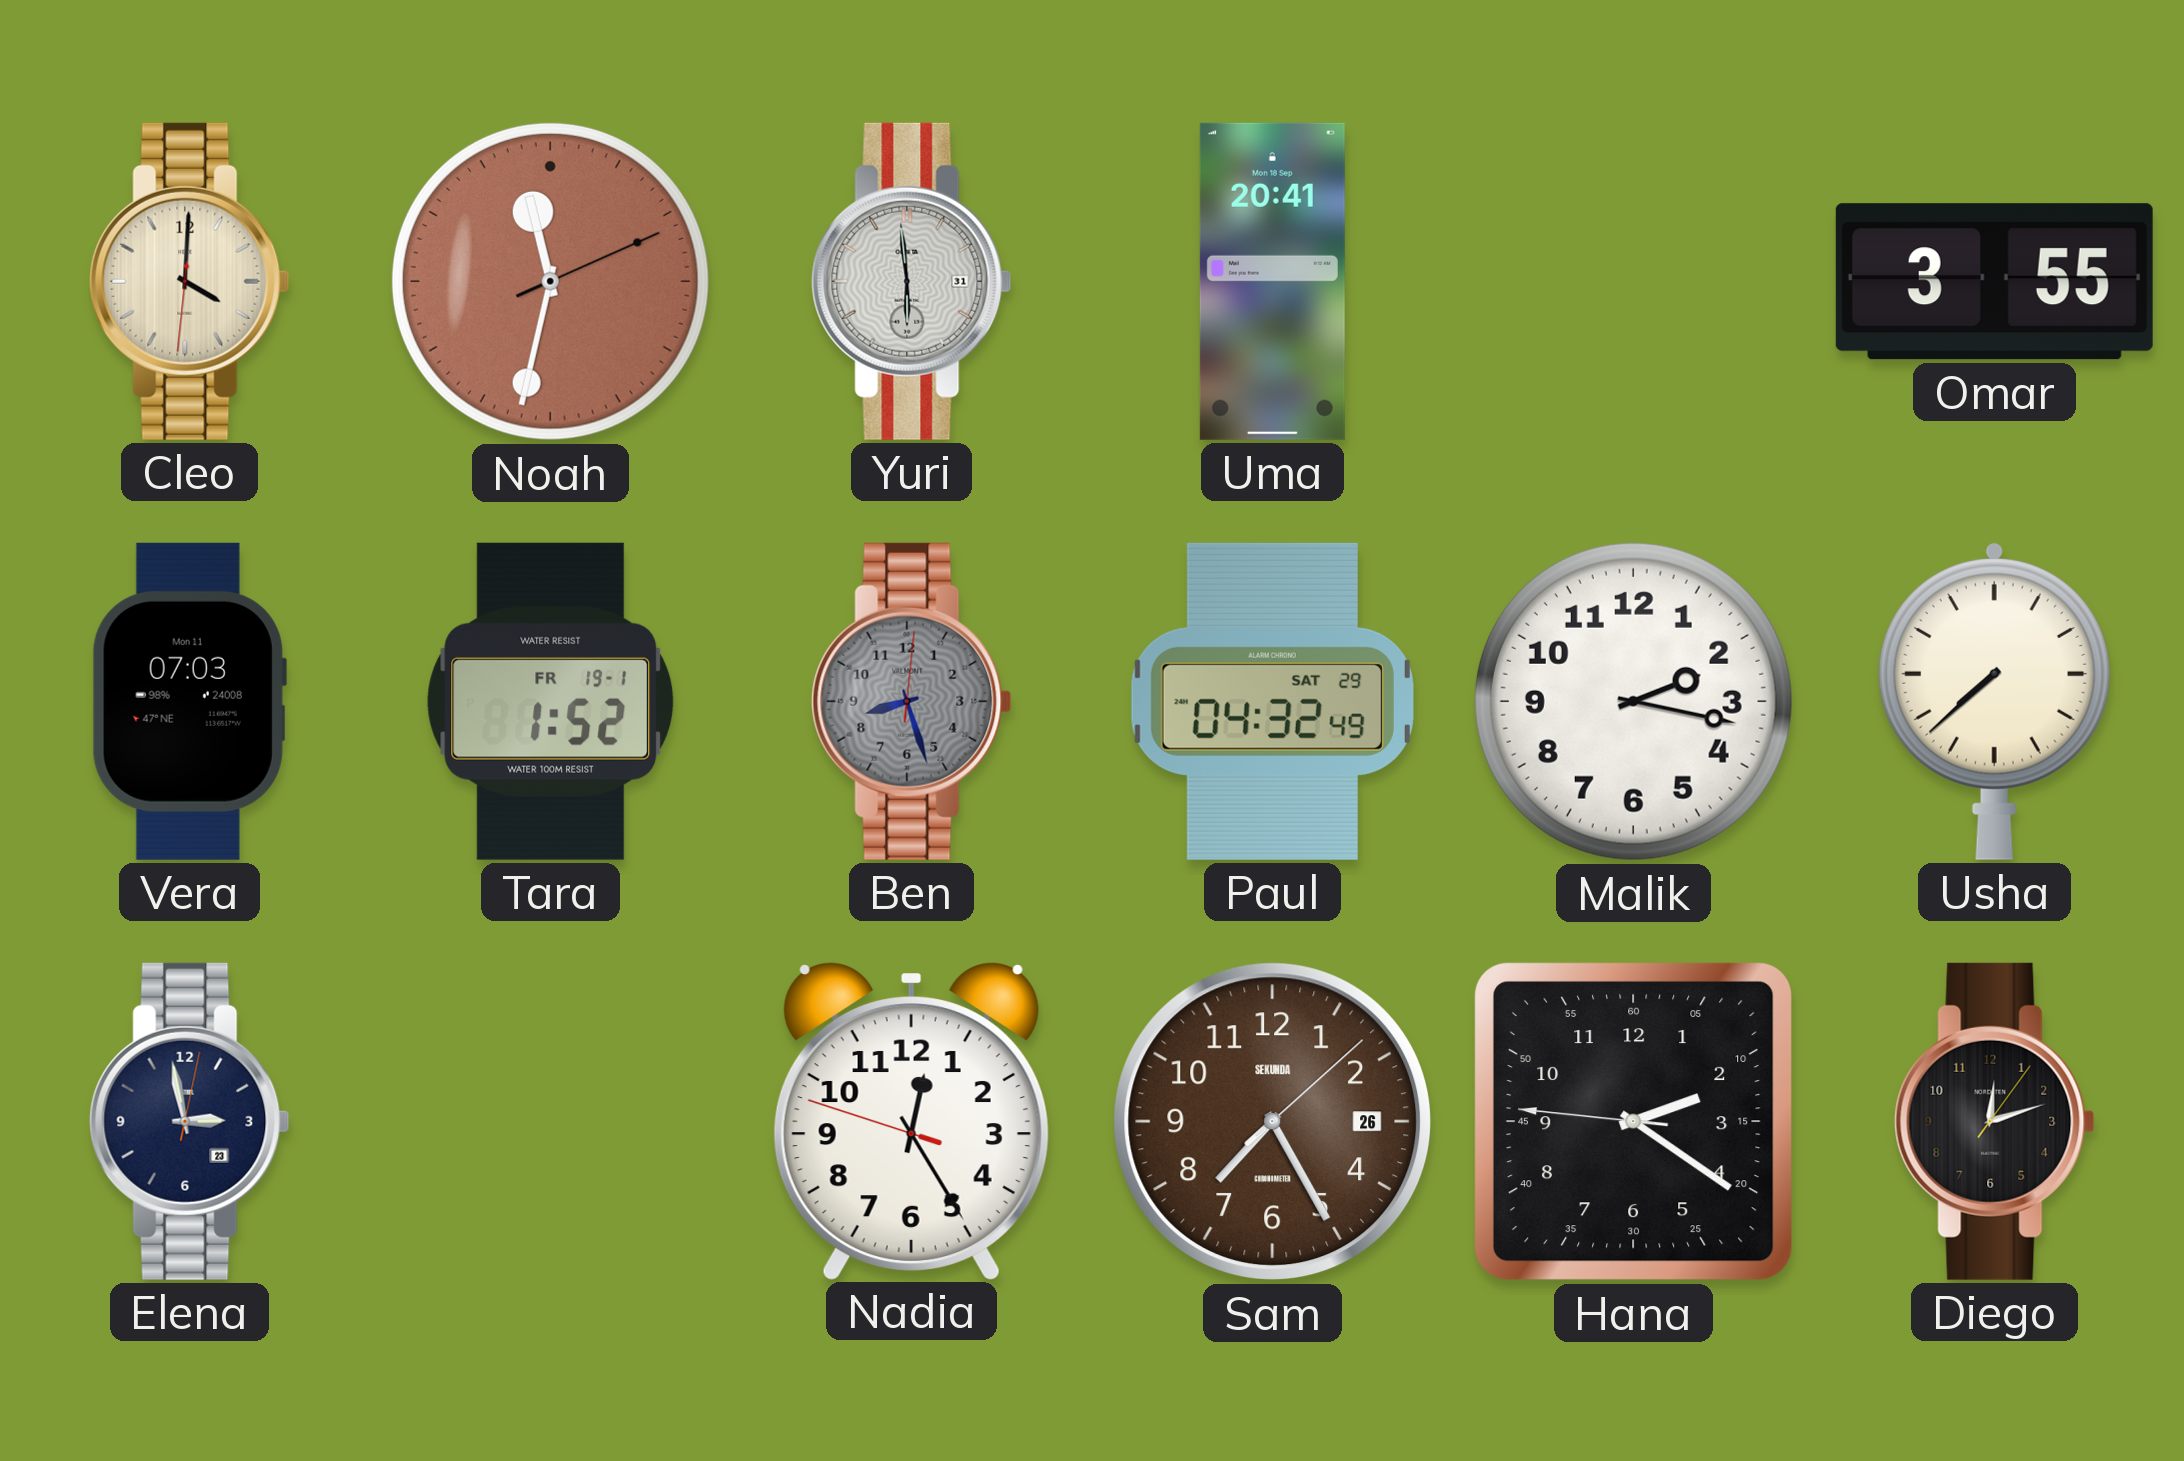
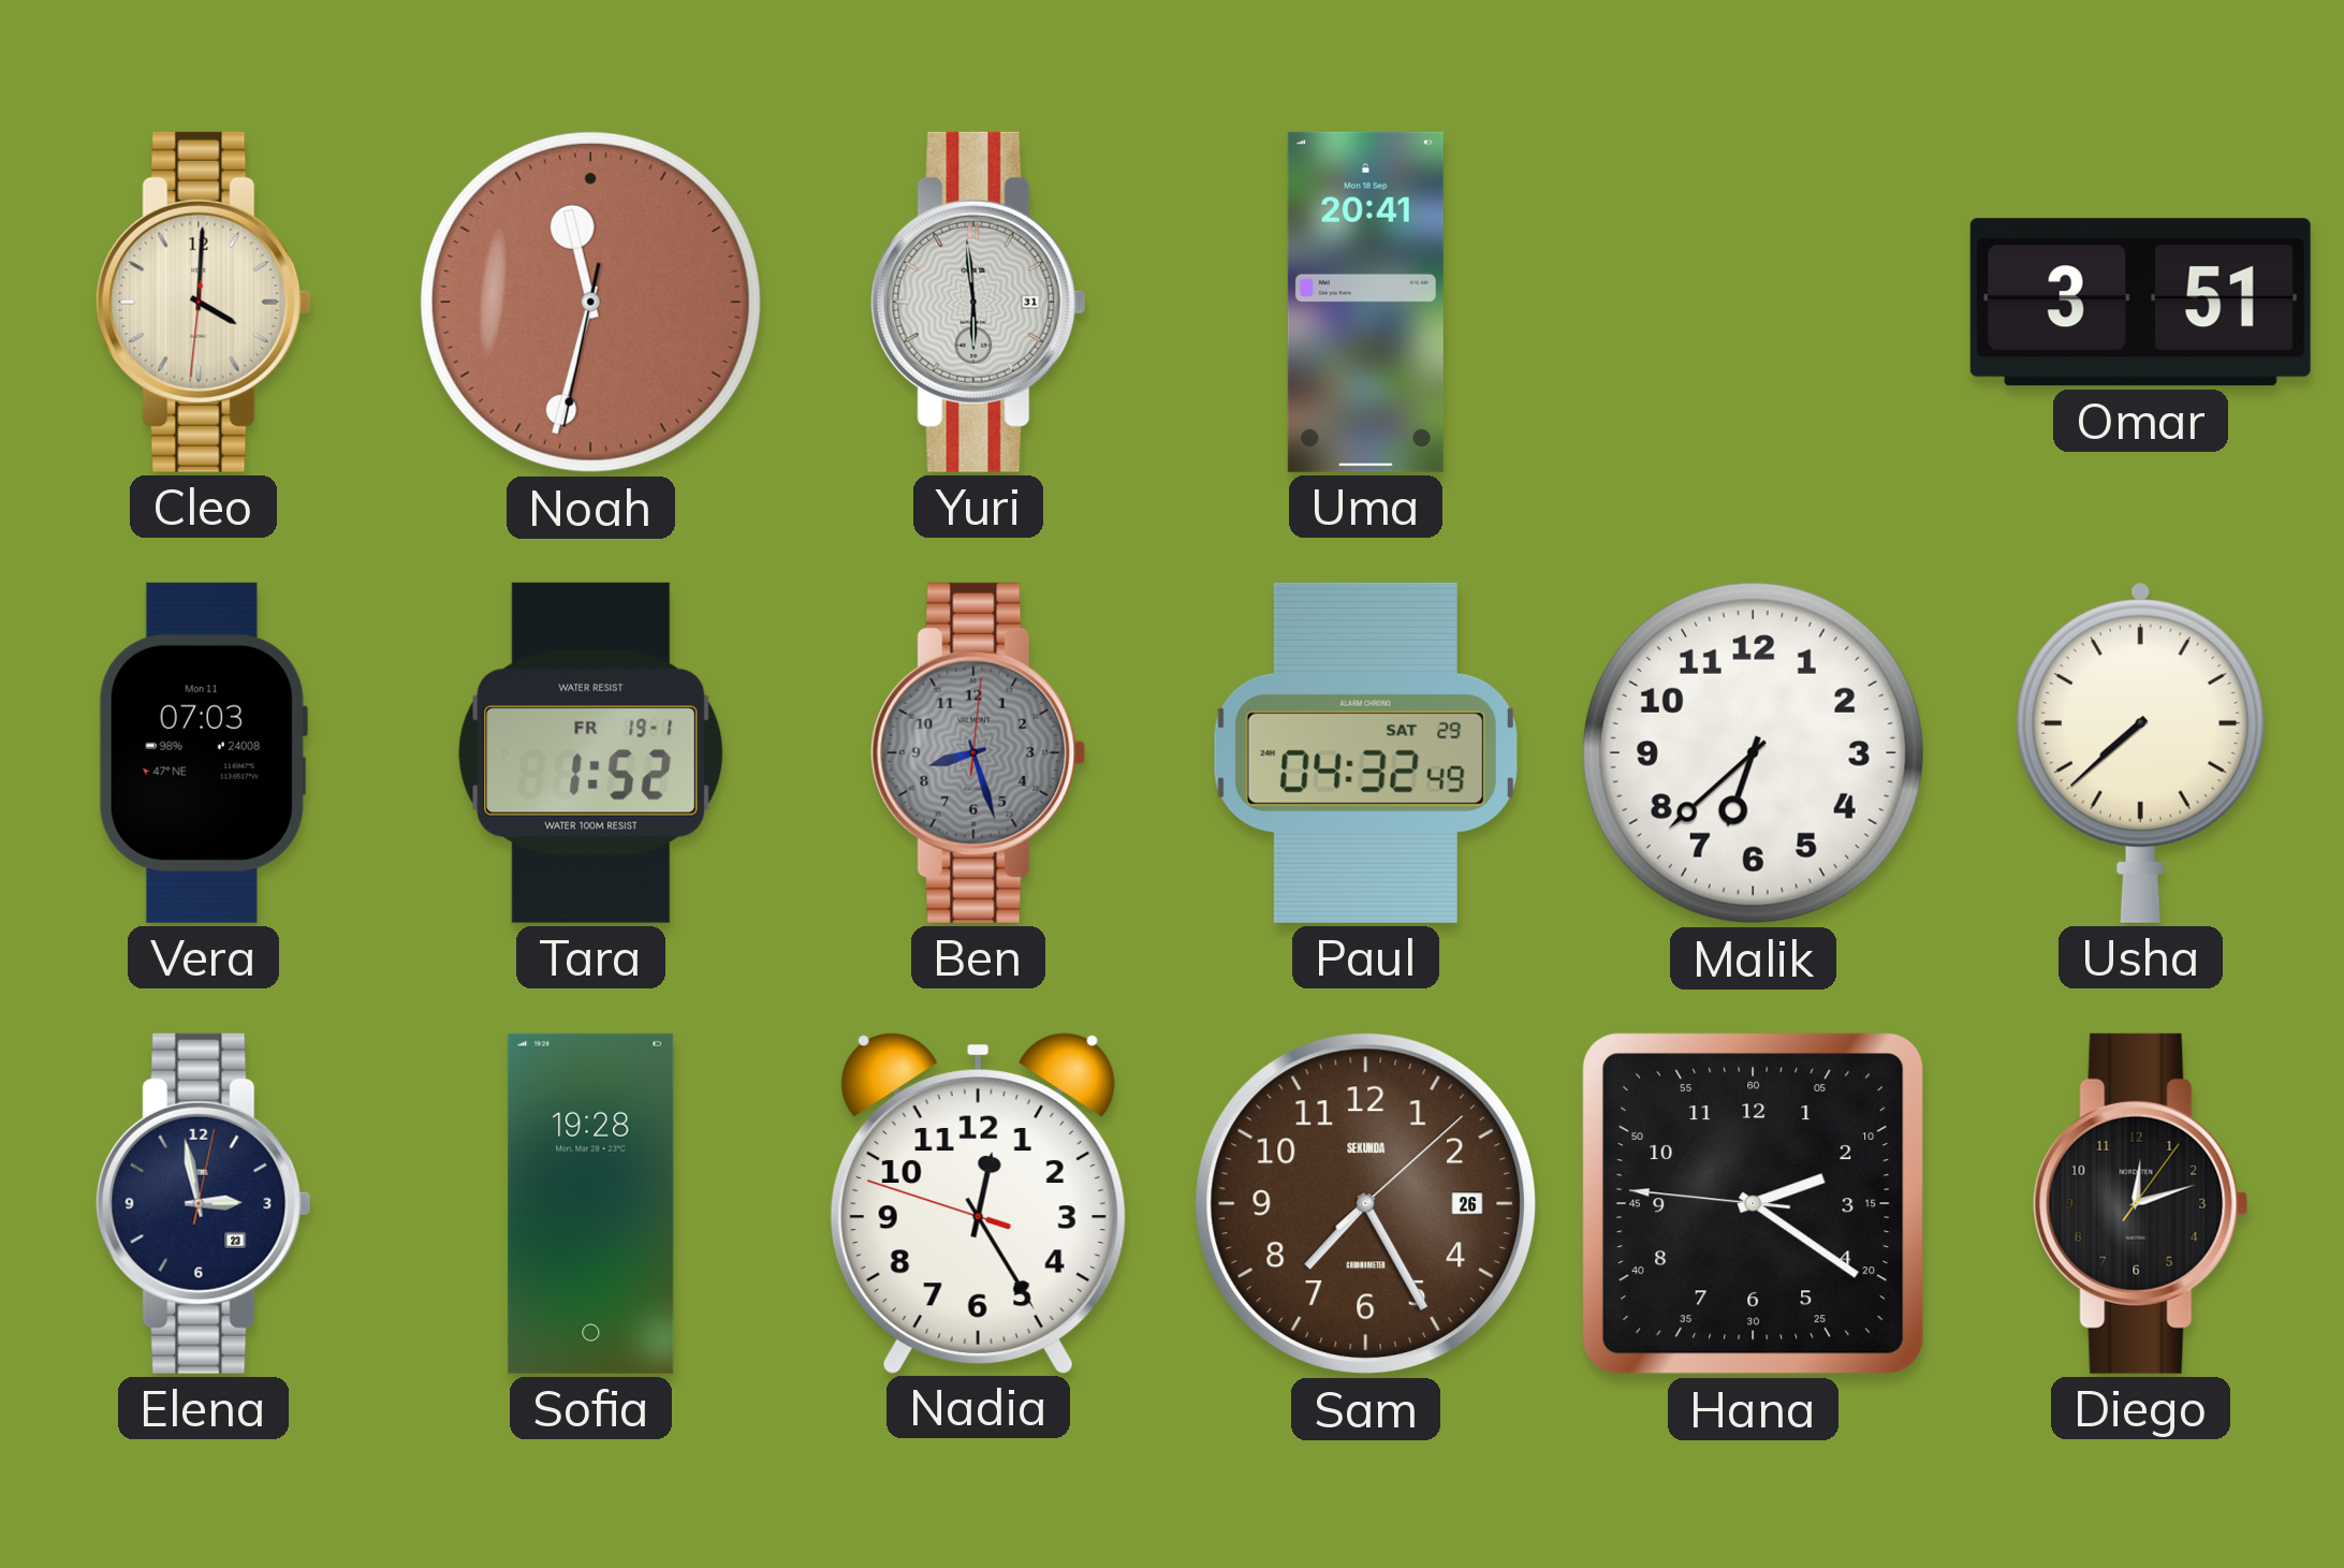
Noah: 11:32:11 -> 11:32:32
Omar: 3:55 -> 3:51
Malik: 2:17 -> 6:38
Sofia: none -> 19:28
